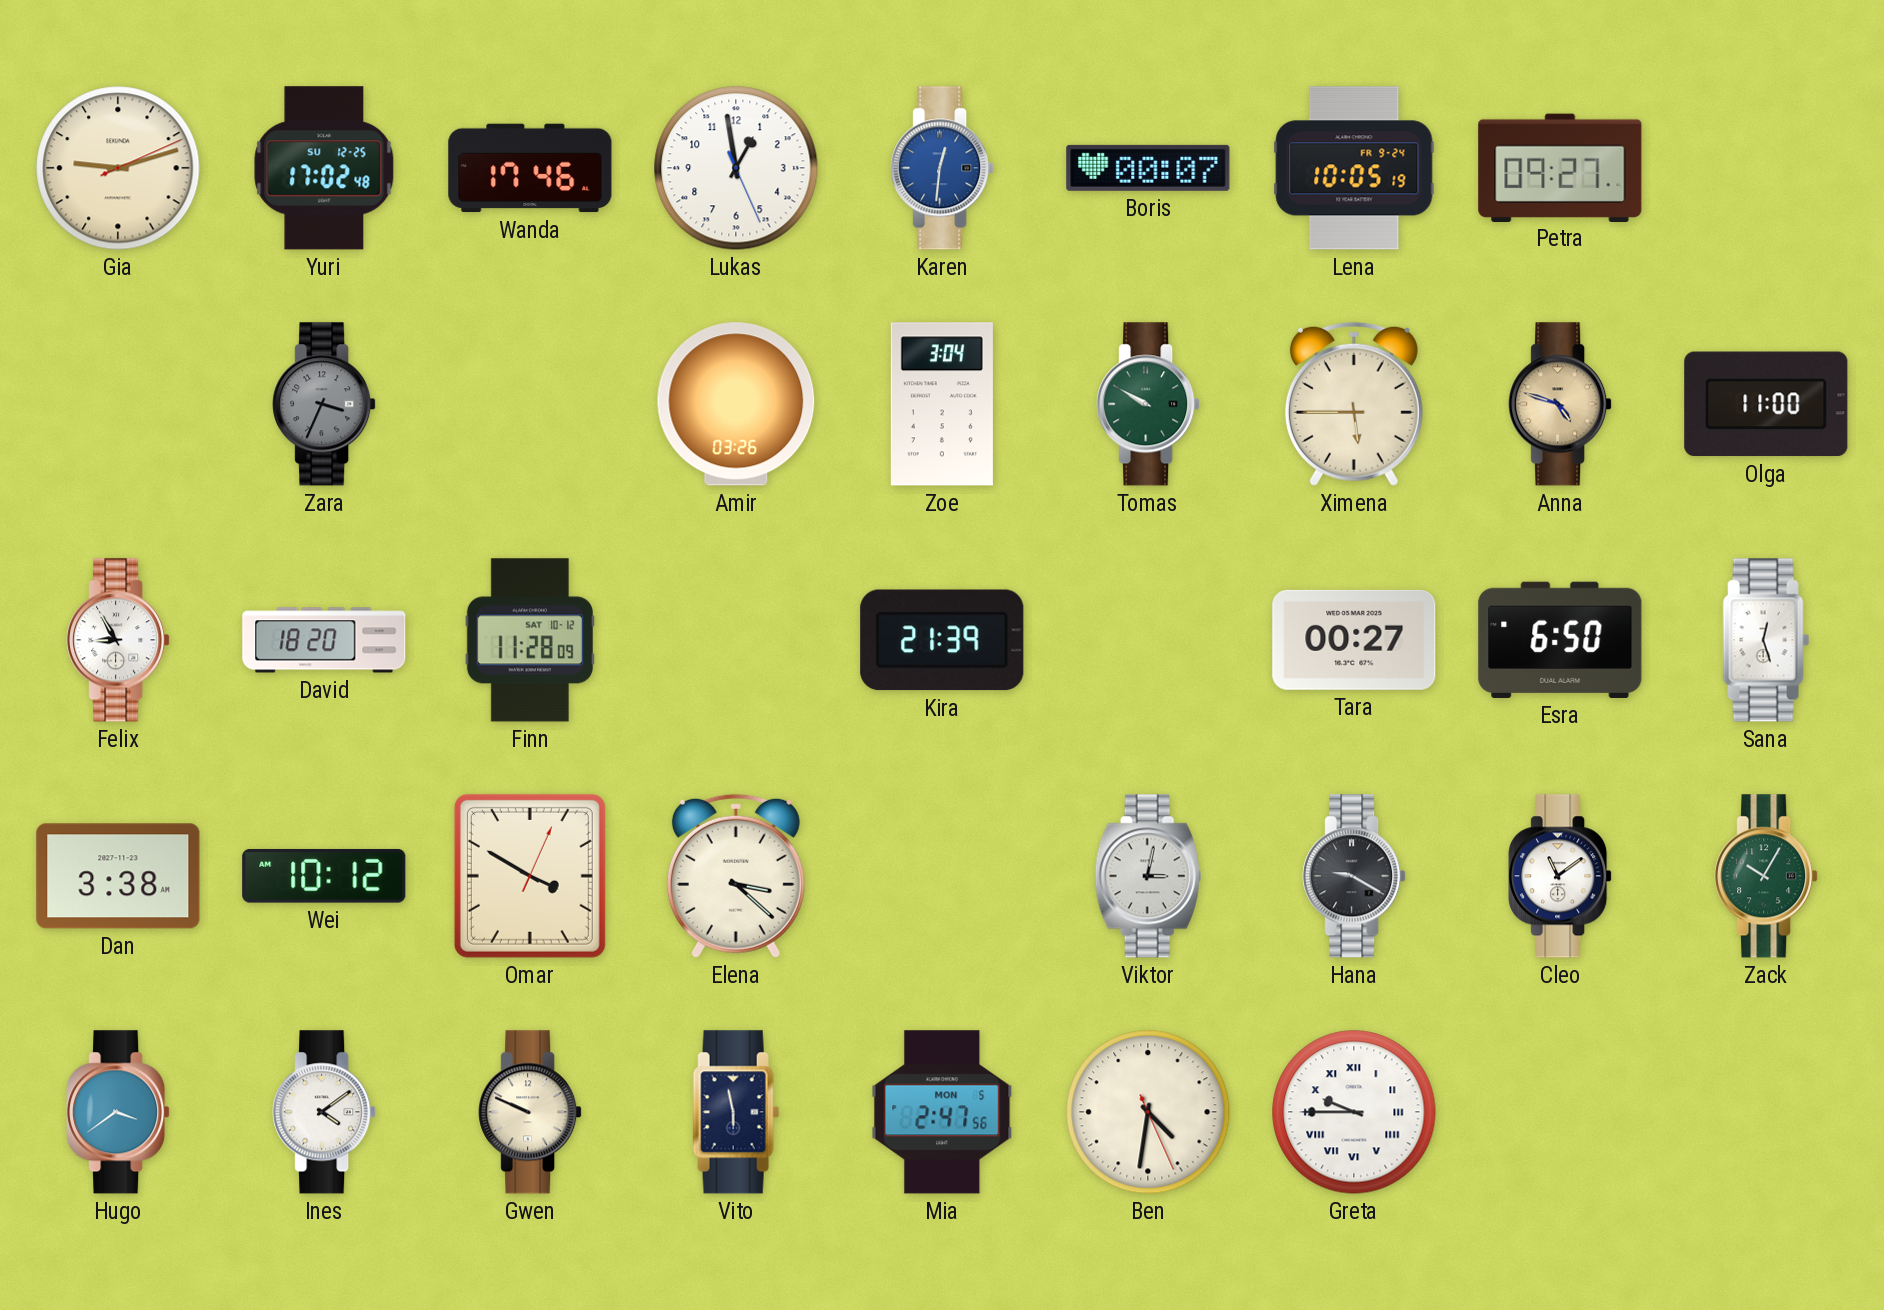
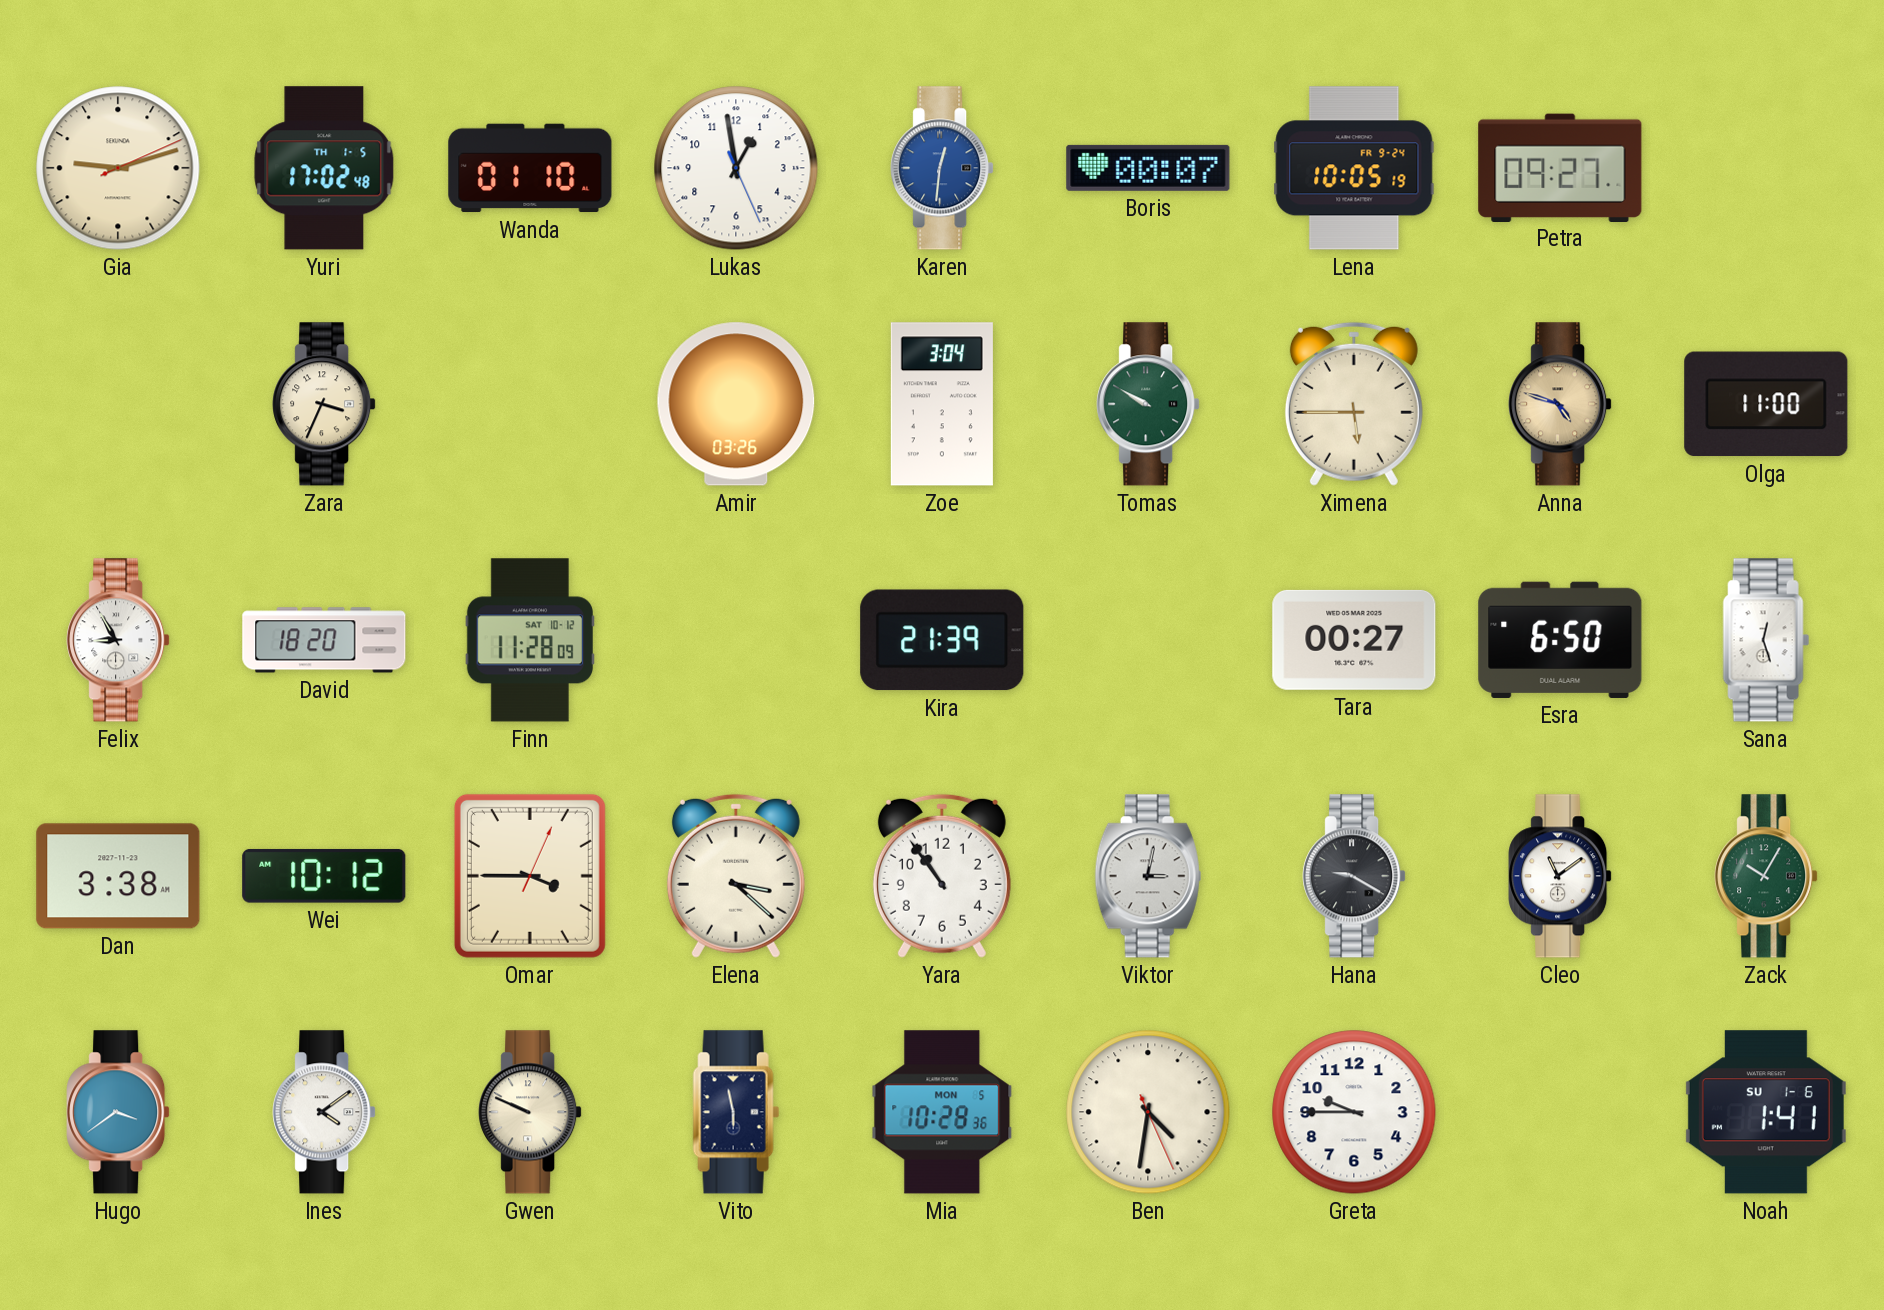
Yuri date: SU 12-25 -> TH 1-5
Wanda: 17:46 -> 01:10
Zara dial: grey -> cream
Omar: 3:50 -> 3:45
Yara: none -> 10:54
Mia: 2:47 -> 10:28
Greta numerals: Roman -> Arabic
Noah: none -> 1:41
